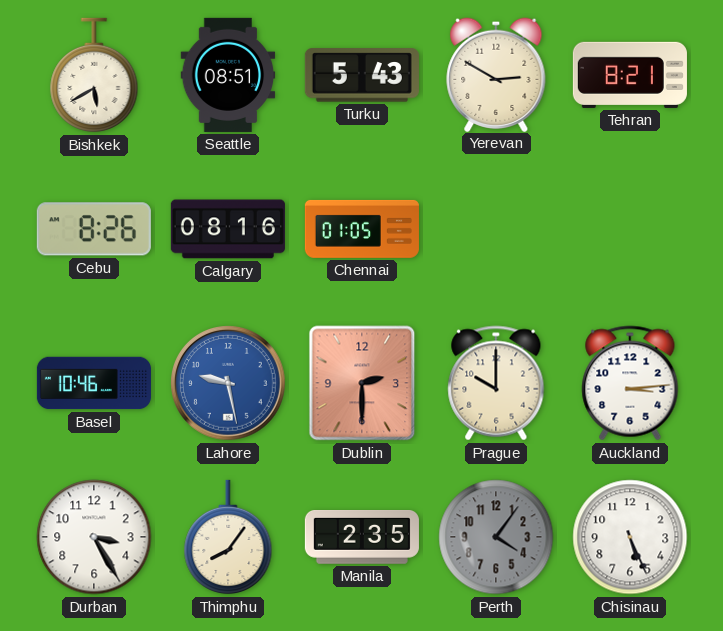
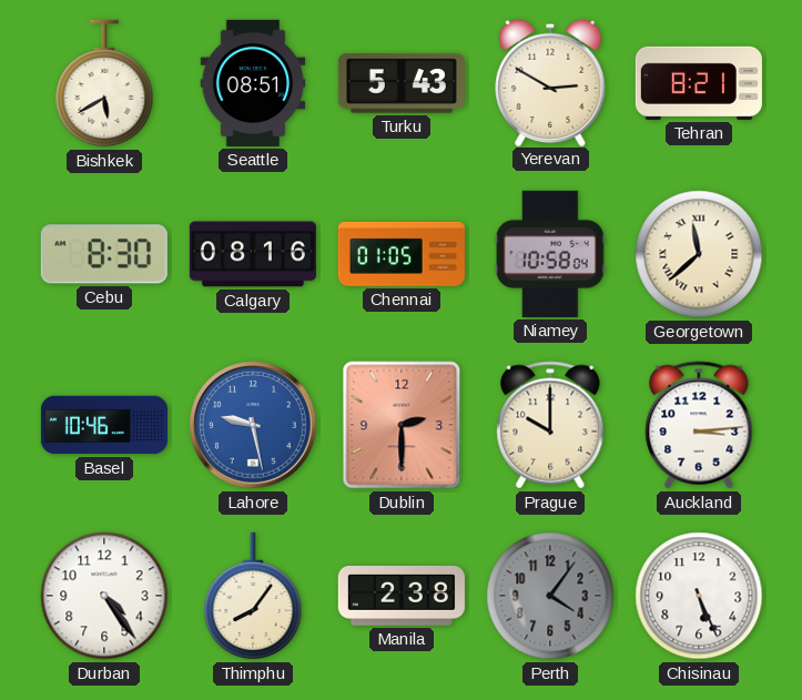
Cebu: 8:26 -> 8:30
Niamey: none -> 10:58
Georgetown: none -> 11:38
Durban: 3:25 -> 4:24
Manila: 2:35 -> 2:38
